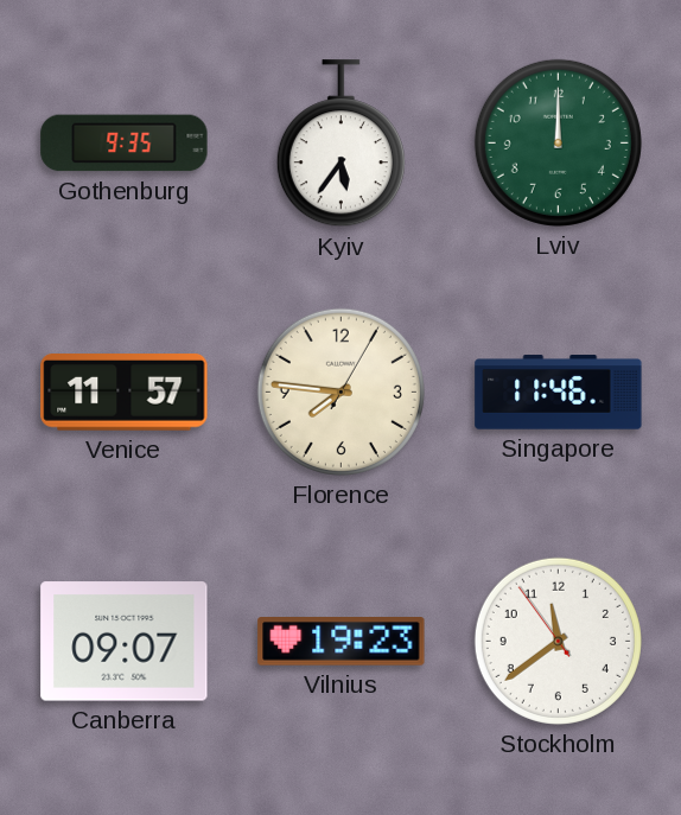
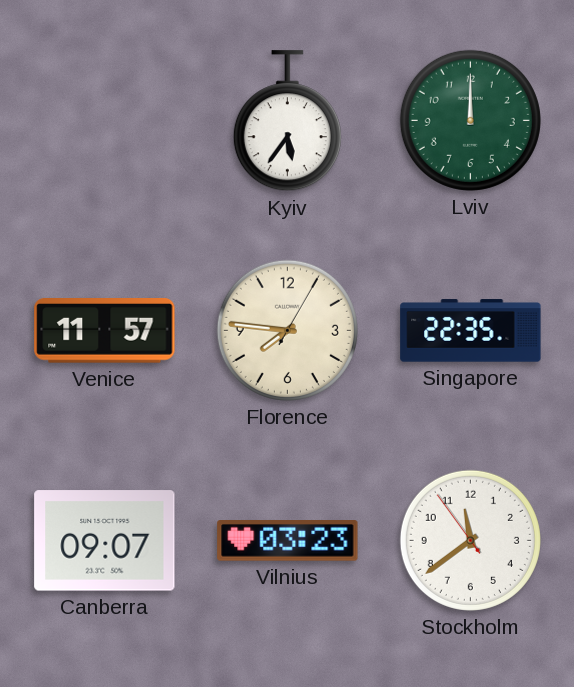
Gothenburg: 9:35 -> none
Singapore: 11:46 -> 22:35
Vilnius: 19:23 -> 03:23
